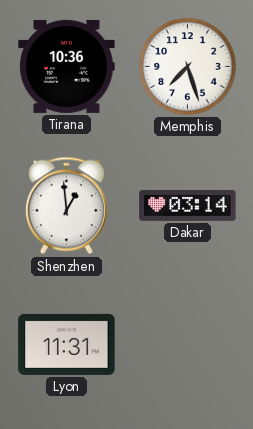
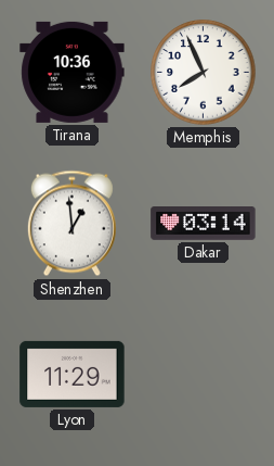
Memphis: 7:27 -> 7:56
Lyon: 11:31 -> 11:29
